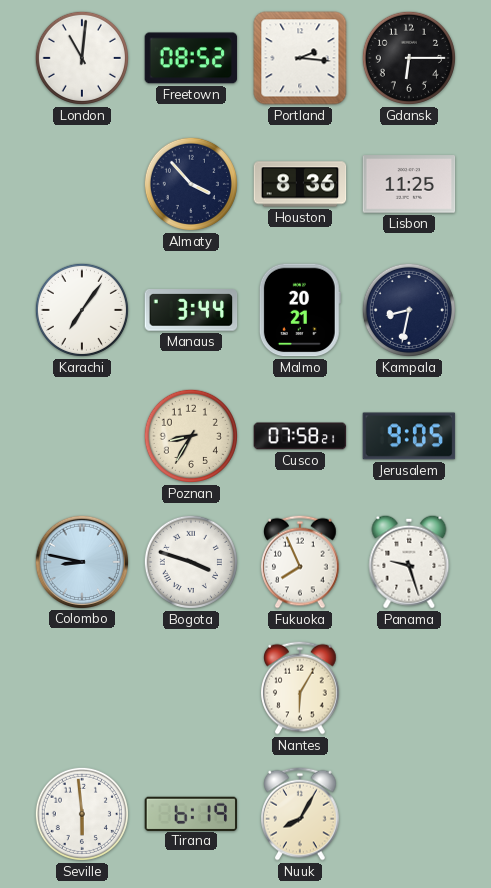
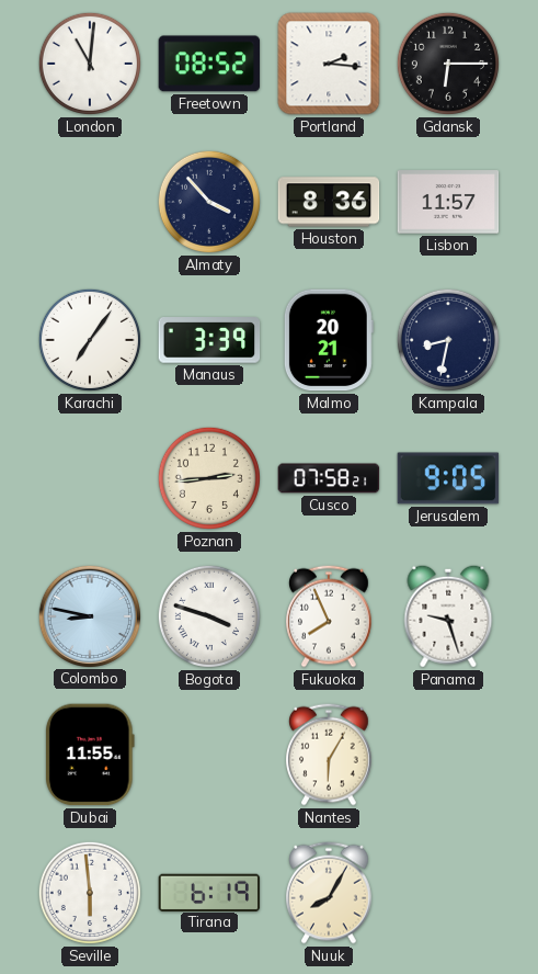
Lisbon: 11:25 -> 11:57
Manaus: 3:44 -> 3:39
Poznan: 8:35 -> 2:44
Dubai: none -> 11:55
